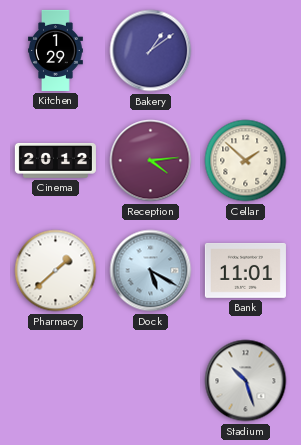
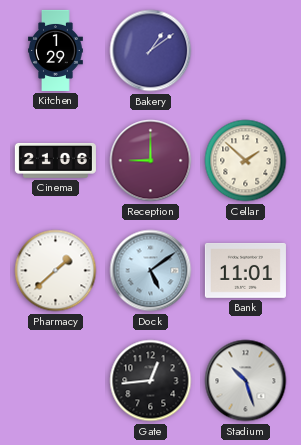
Cinema: 20:12 -> 21:06
Reception: 4:14 -> 9:00
Dock: 5:20 -> 5:09
Gate: none -> 12:44
